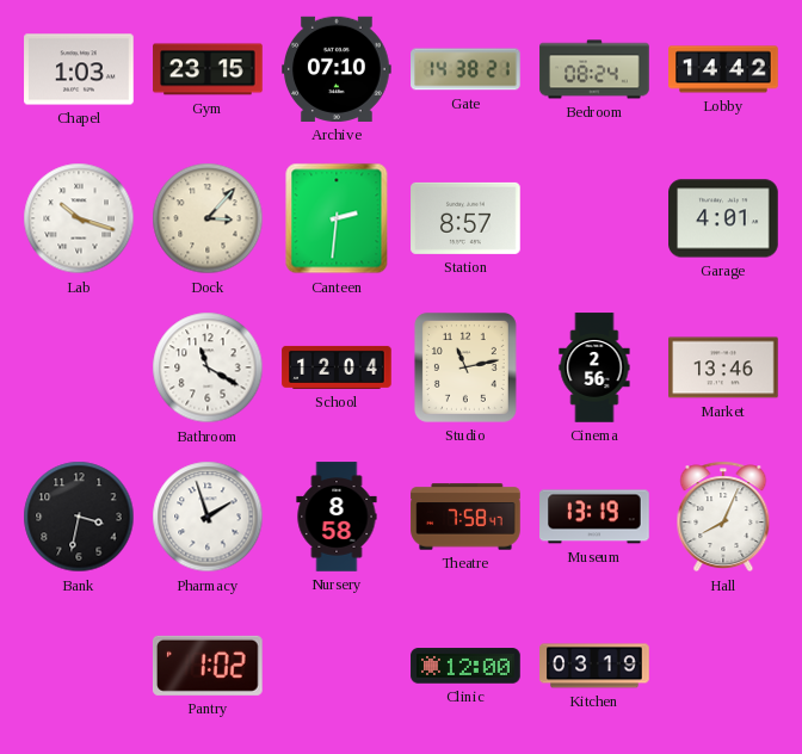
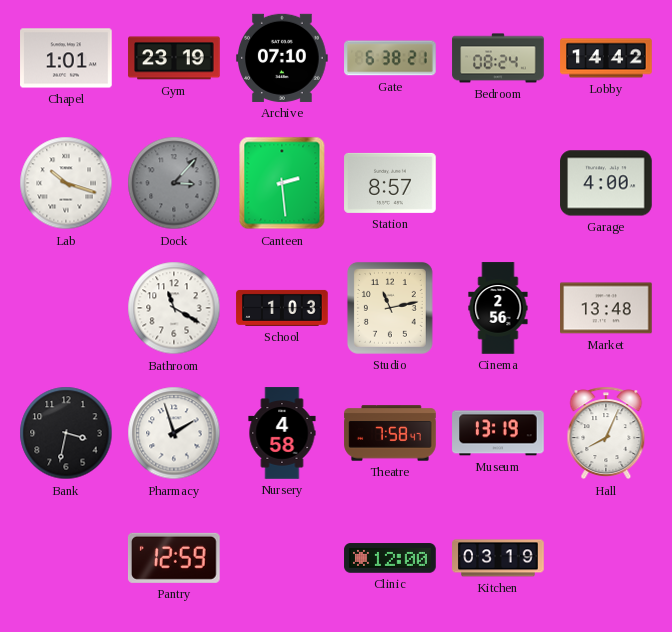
Chapel: 1:03 -> 1:01
Gym: 23:15 -> 23:19
Gate: 14:38 -> 6:38
Dock dial: cream -> grey
Canteen: 2:31 -> 2:29
Garage: 4:01 -> 4:00
School: 12:04 -> 1:03
Market: 13:46 -> 13:48
Nursery: 8:58 -> 4:58
Pantry: 1:02 -> 12:59
